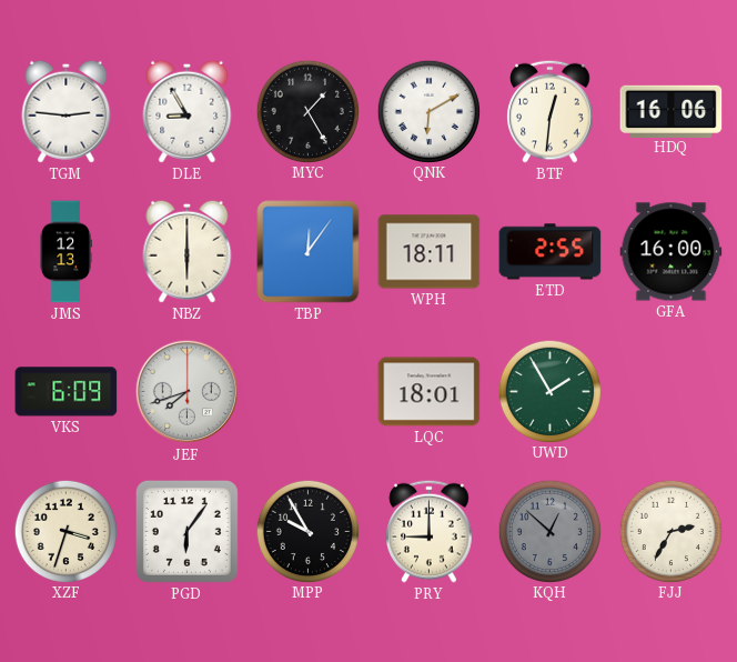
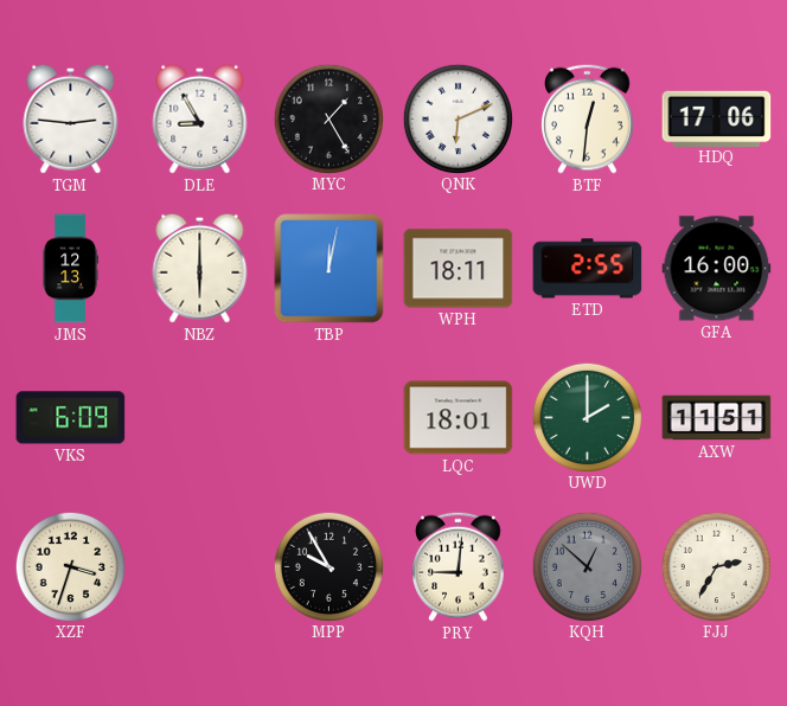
QNK: 6:10 -> 6:11
HDQ: 16:06 -> 17:06
TBP: 12:06 -> 12:02
JEF: 7:42 -> none
UWD: 1:55 -> 2:00
AXW: none -> 11:51
PGD: 6:06 -> none
PRY: 9:00 -> 9:01
